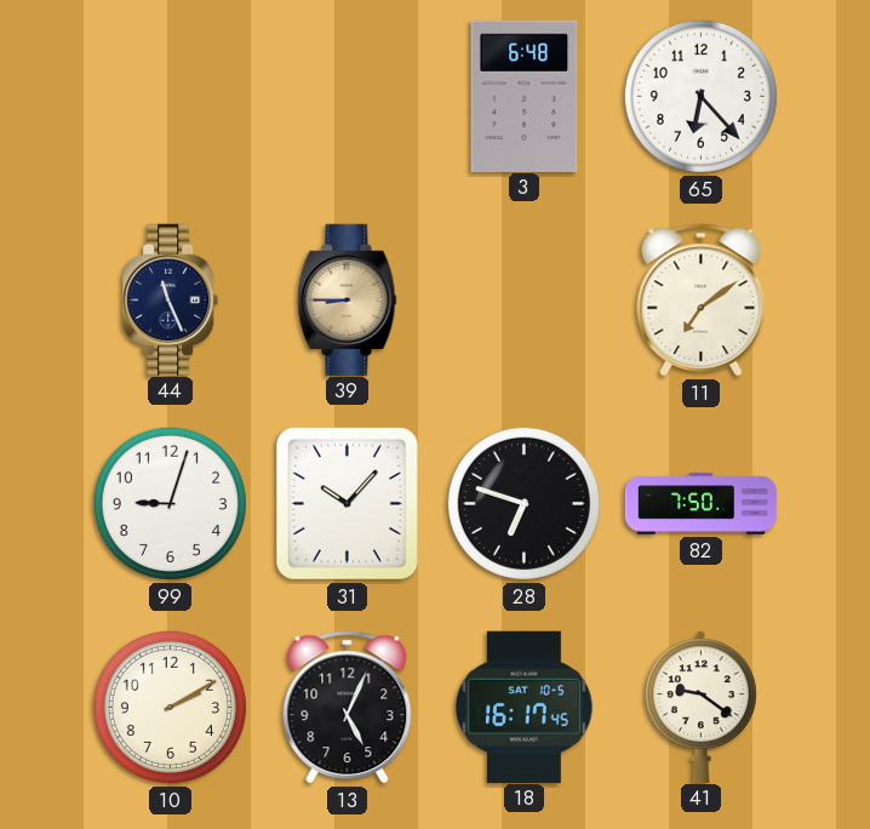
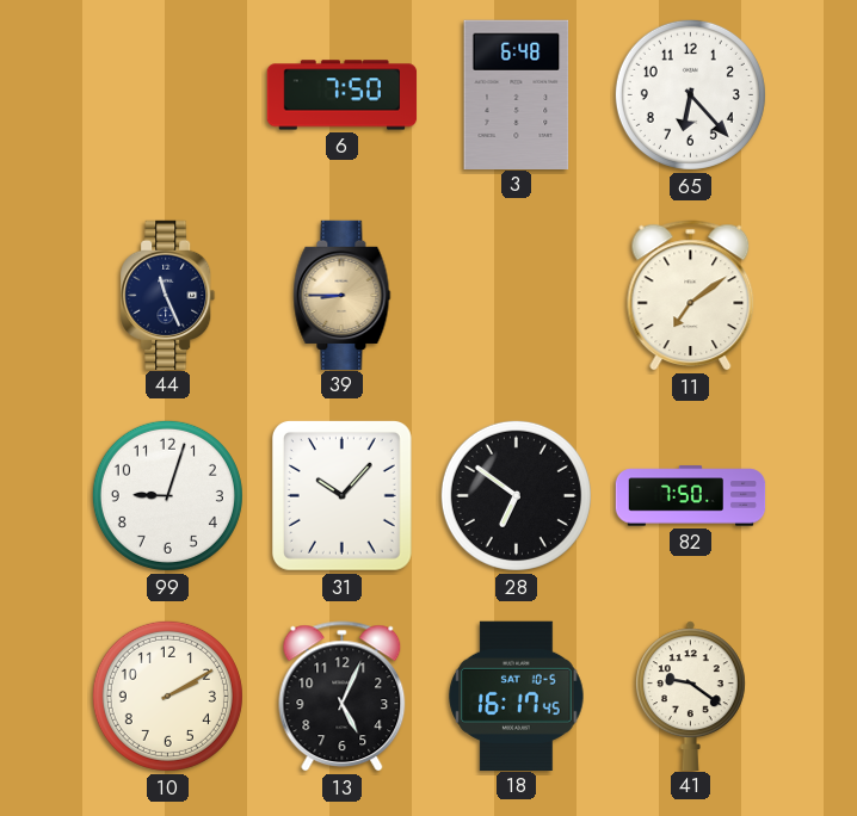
6: none -> 7:50
28: 6:48 -> 6:51
